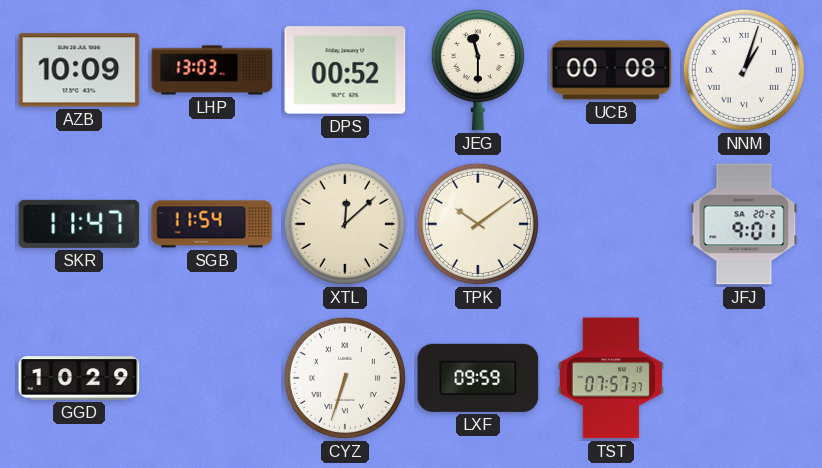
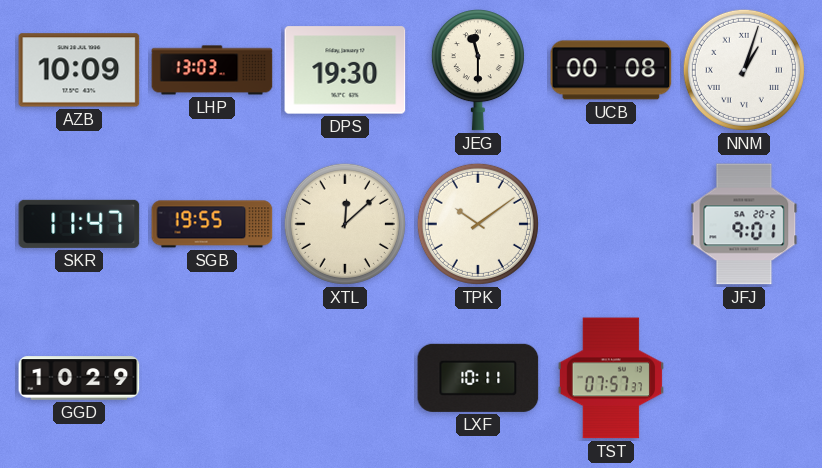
DPS: 00:52 -> 19:30
SGB: 11:54 -> 19:55
CYZ: 6:33 -> none
LXF: 09:59 -> 10:11
